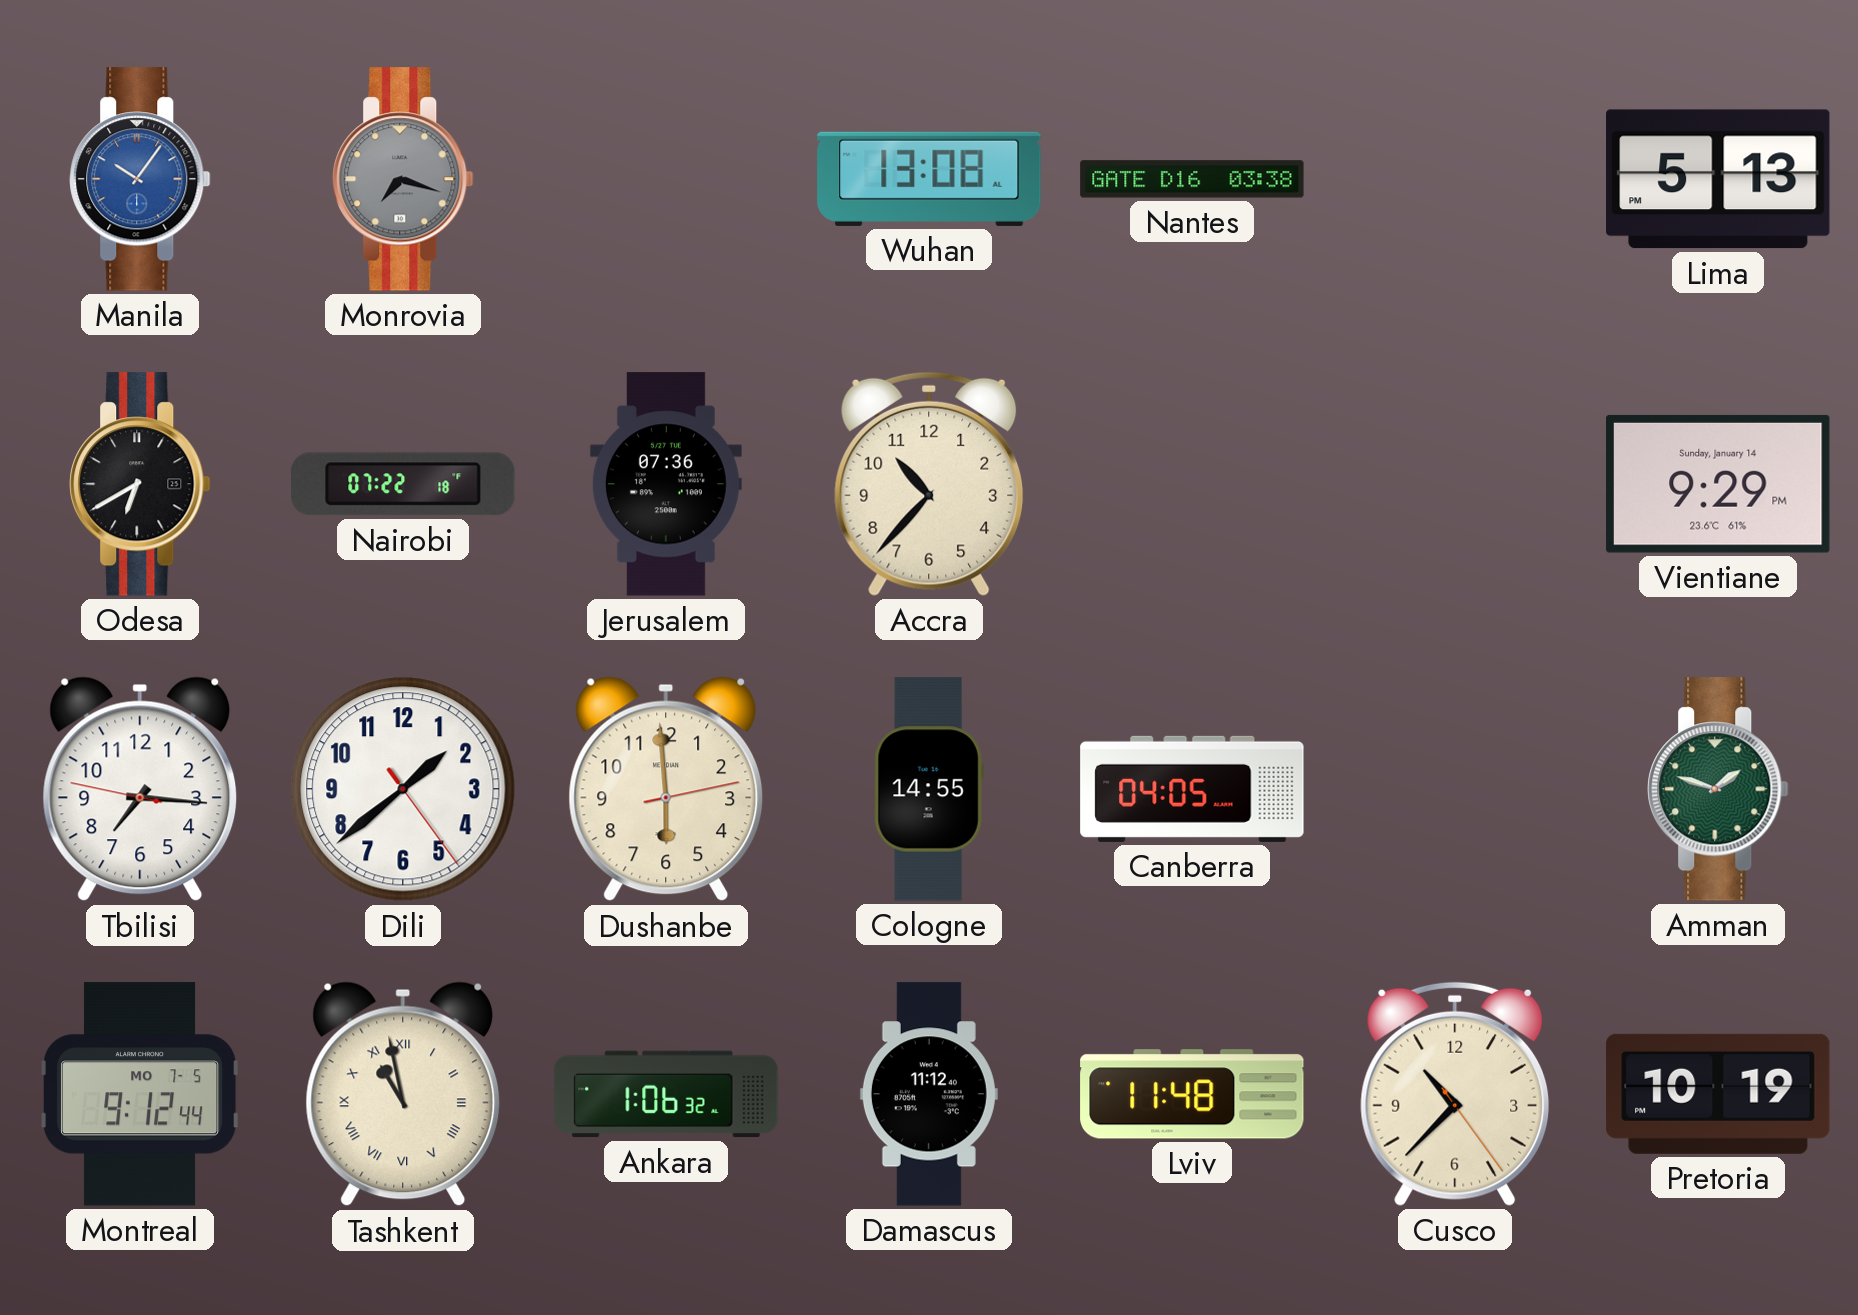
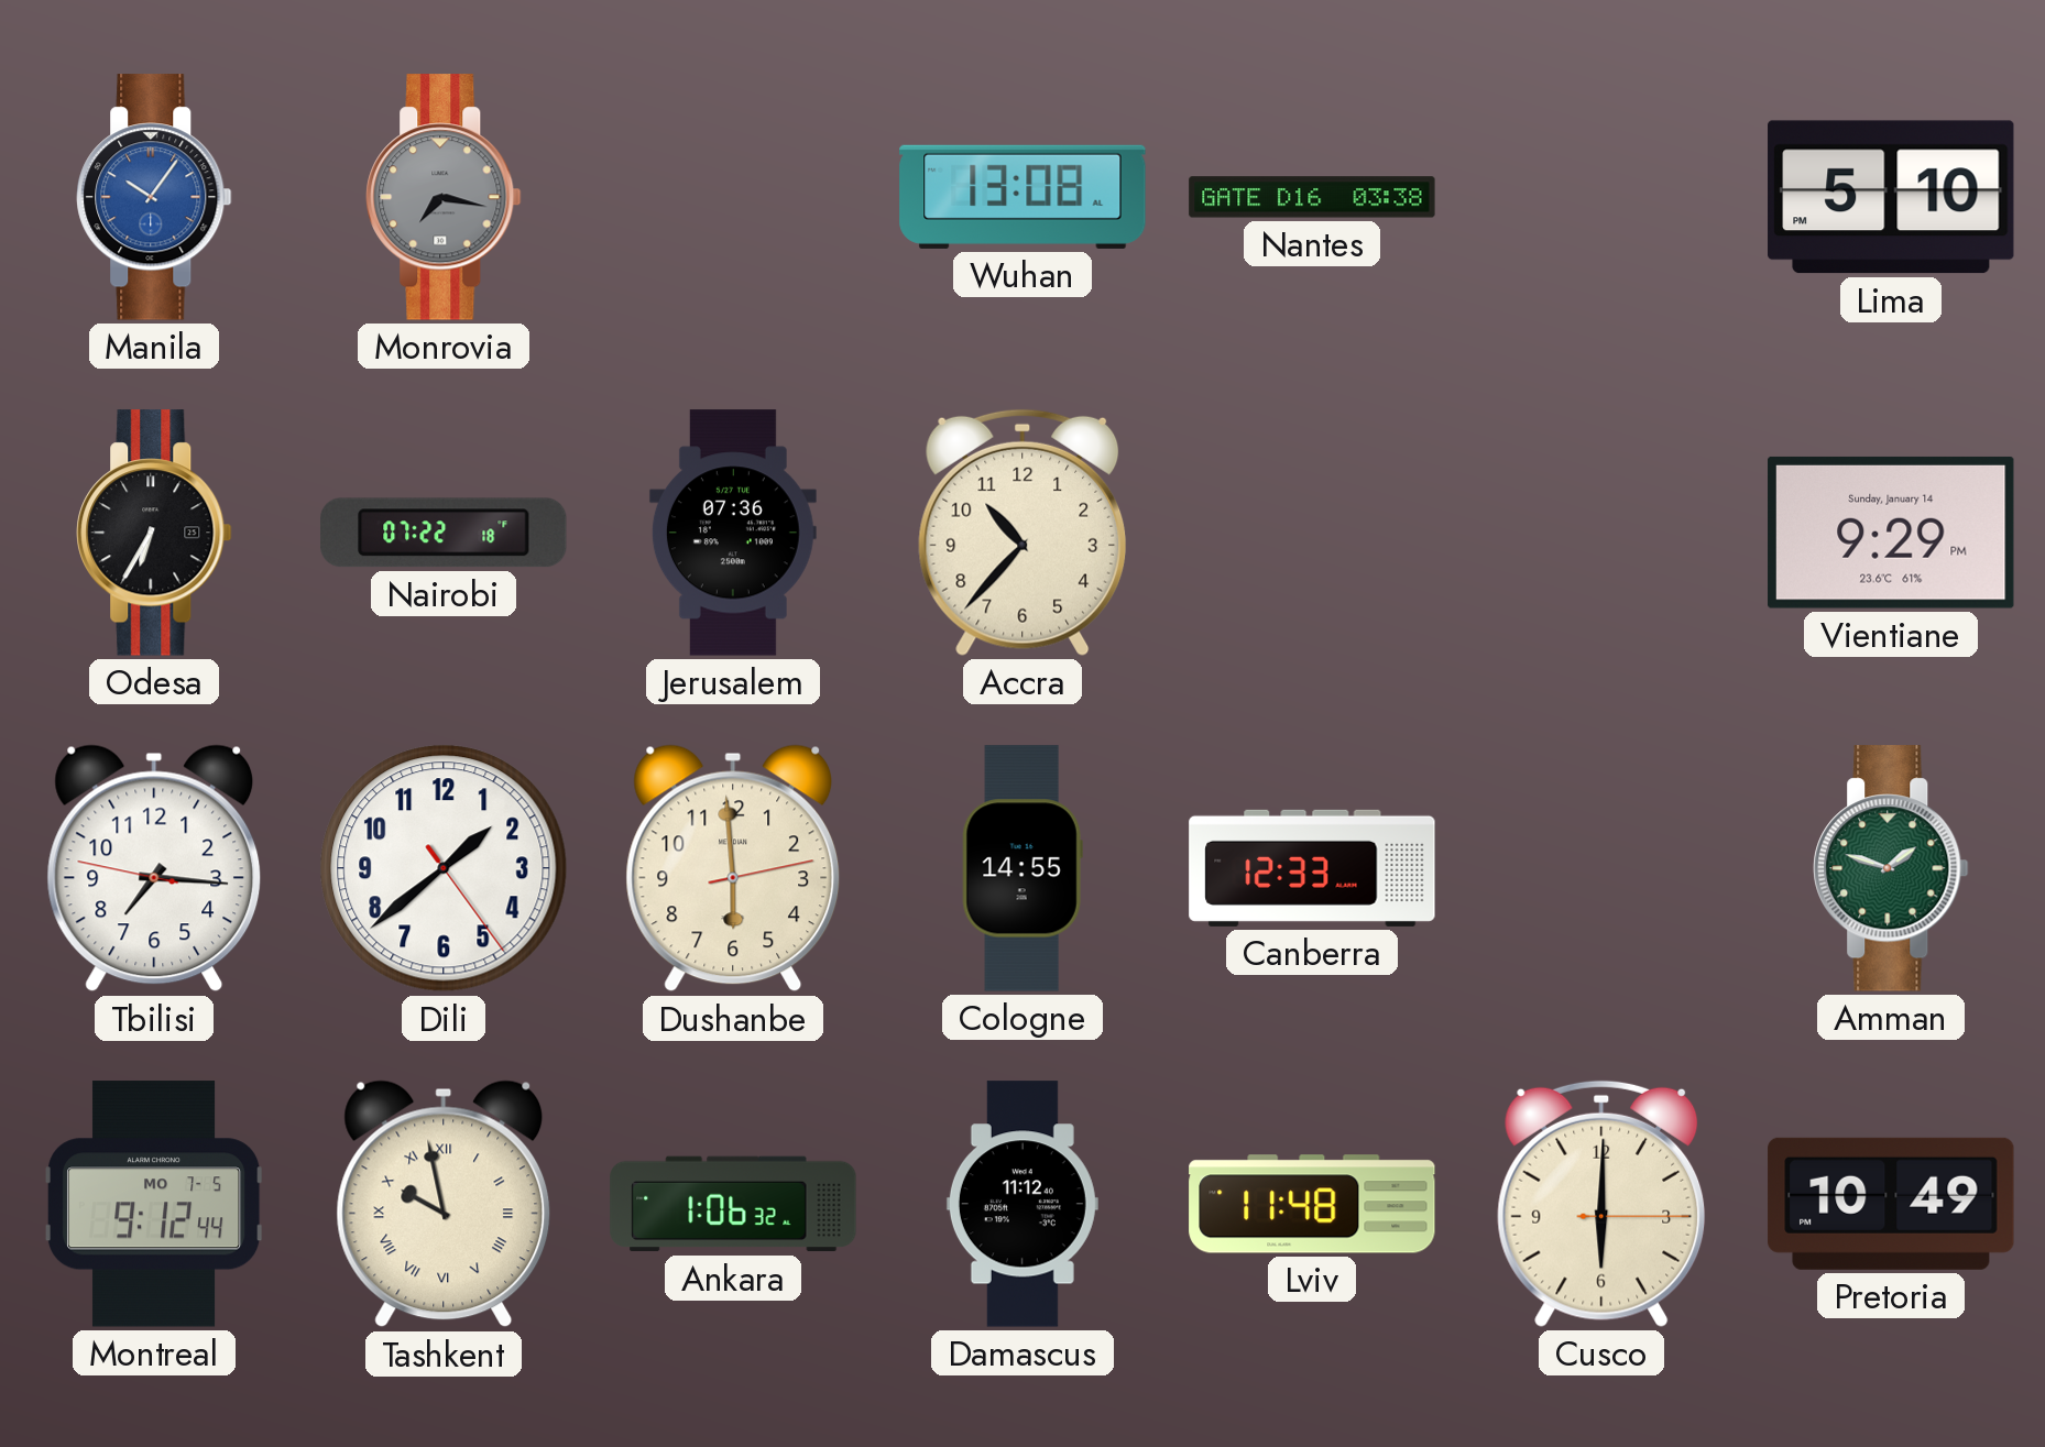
Monrovia: 7:18 -> 7:17
Lima: 5:13 -> 5:10
Odesa: 6:40 -> 6:35
Canberra: 04:05 -> 12:33
Tashkent: 10:58 -> 9:58
Cusco: 10:37 -> 6:00
Pretoria: 10:19 -> 10:49
